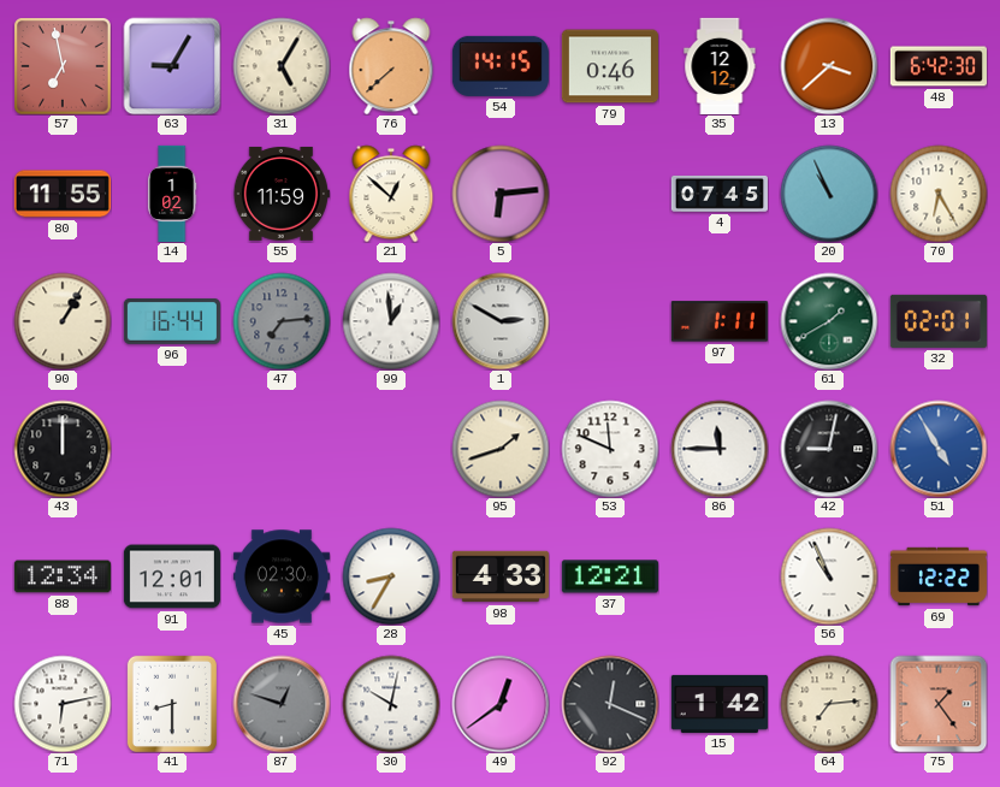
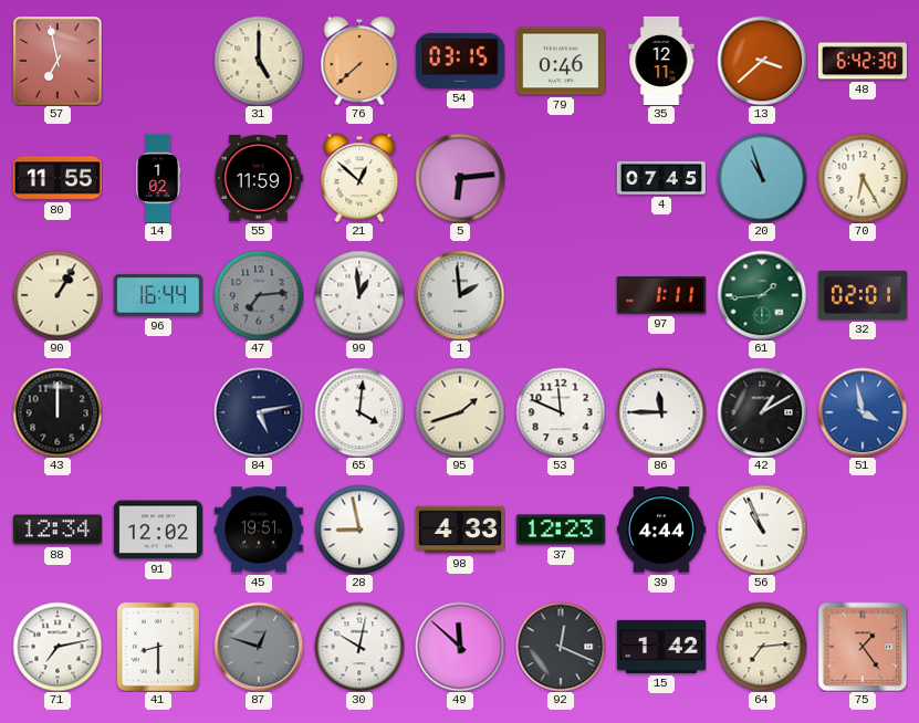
63: 9:05 -> none
31: 5:05 -> 5:00
54: 14:15 -> 03:15
35: 12:12 -> 12:11
20: 10:56 -> 10:57
1: 2:50 -> 1:59
61: 1:40 -> 1:44
84: none -> 5:13
65: none -> 4:01
42: 9:02 -> 1:10
51: 4:55 -> 3:58
91: 12:01 -> 12:02
45: 02:30 -> 19:51
28: 8:35 -> 8:58
37: 12:21 -> 12:23
39: none -> 4:44
69: 12:22 -> none
71: 6:13 -> 7:13
49: 12:39 -> 11:52
